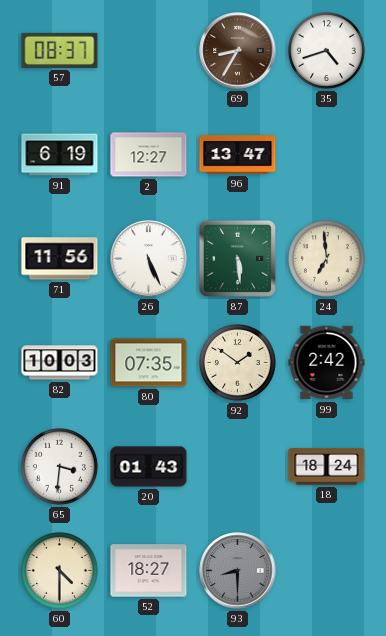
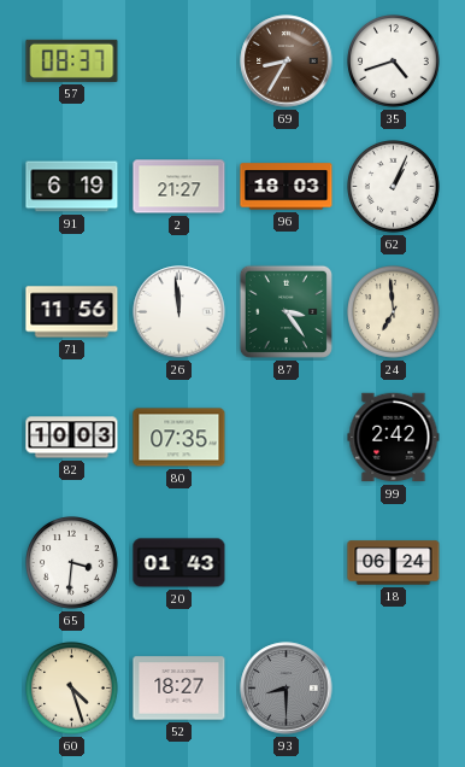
2: 12:27 -> 21:27
96: 13:47 -> 18:03
62: none -> 1:04
26: 5:26 -> 11:59
87: 5:29 -> 3:24
92: 1:51 -> none
18: 18:24 -> 06:24
60: 4:30 -> 4:27
